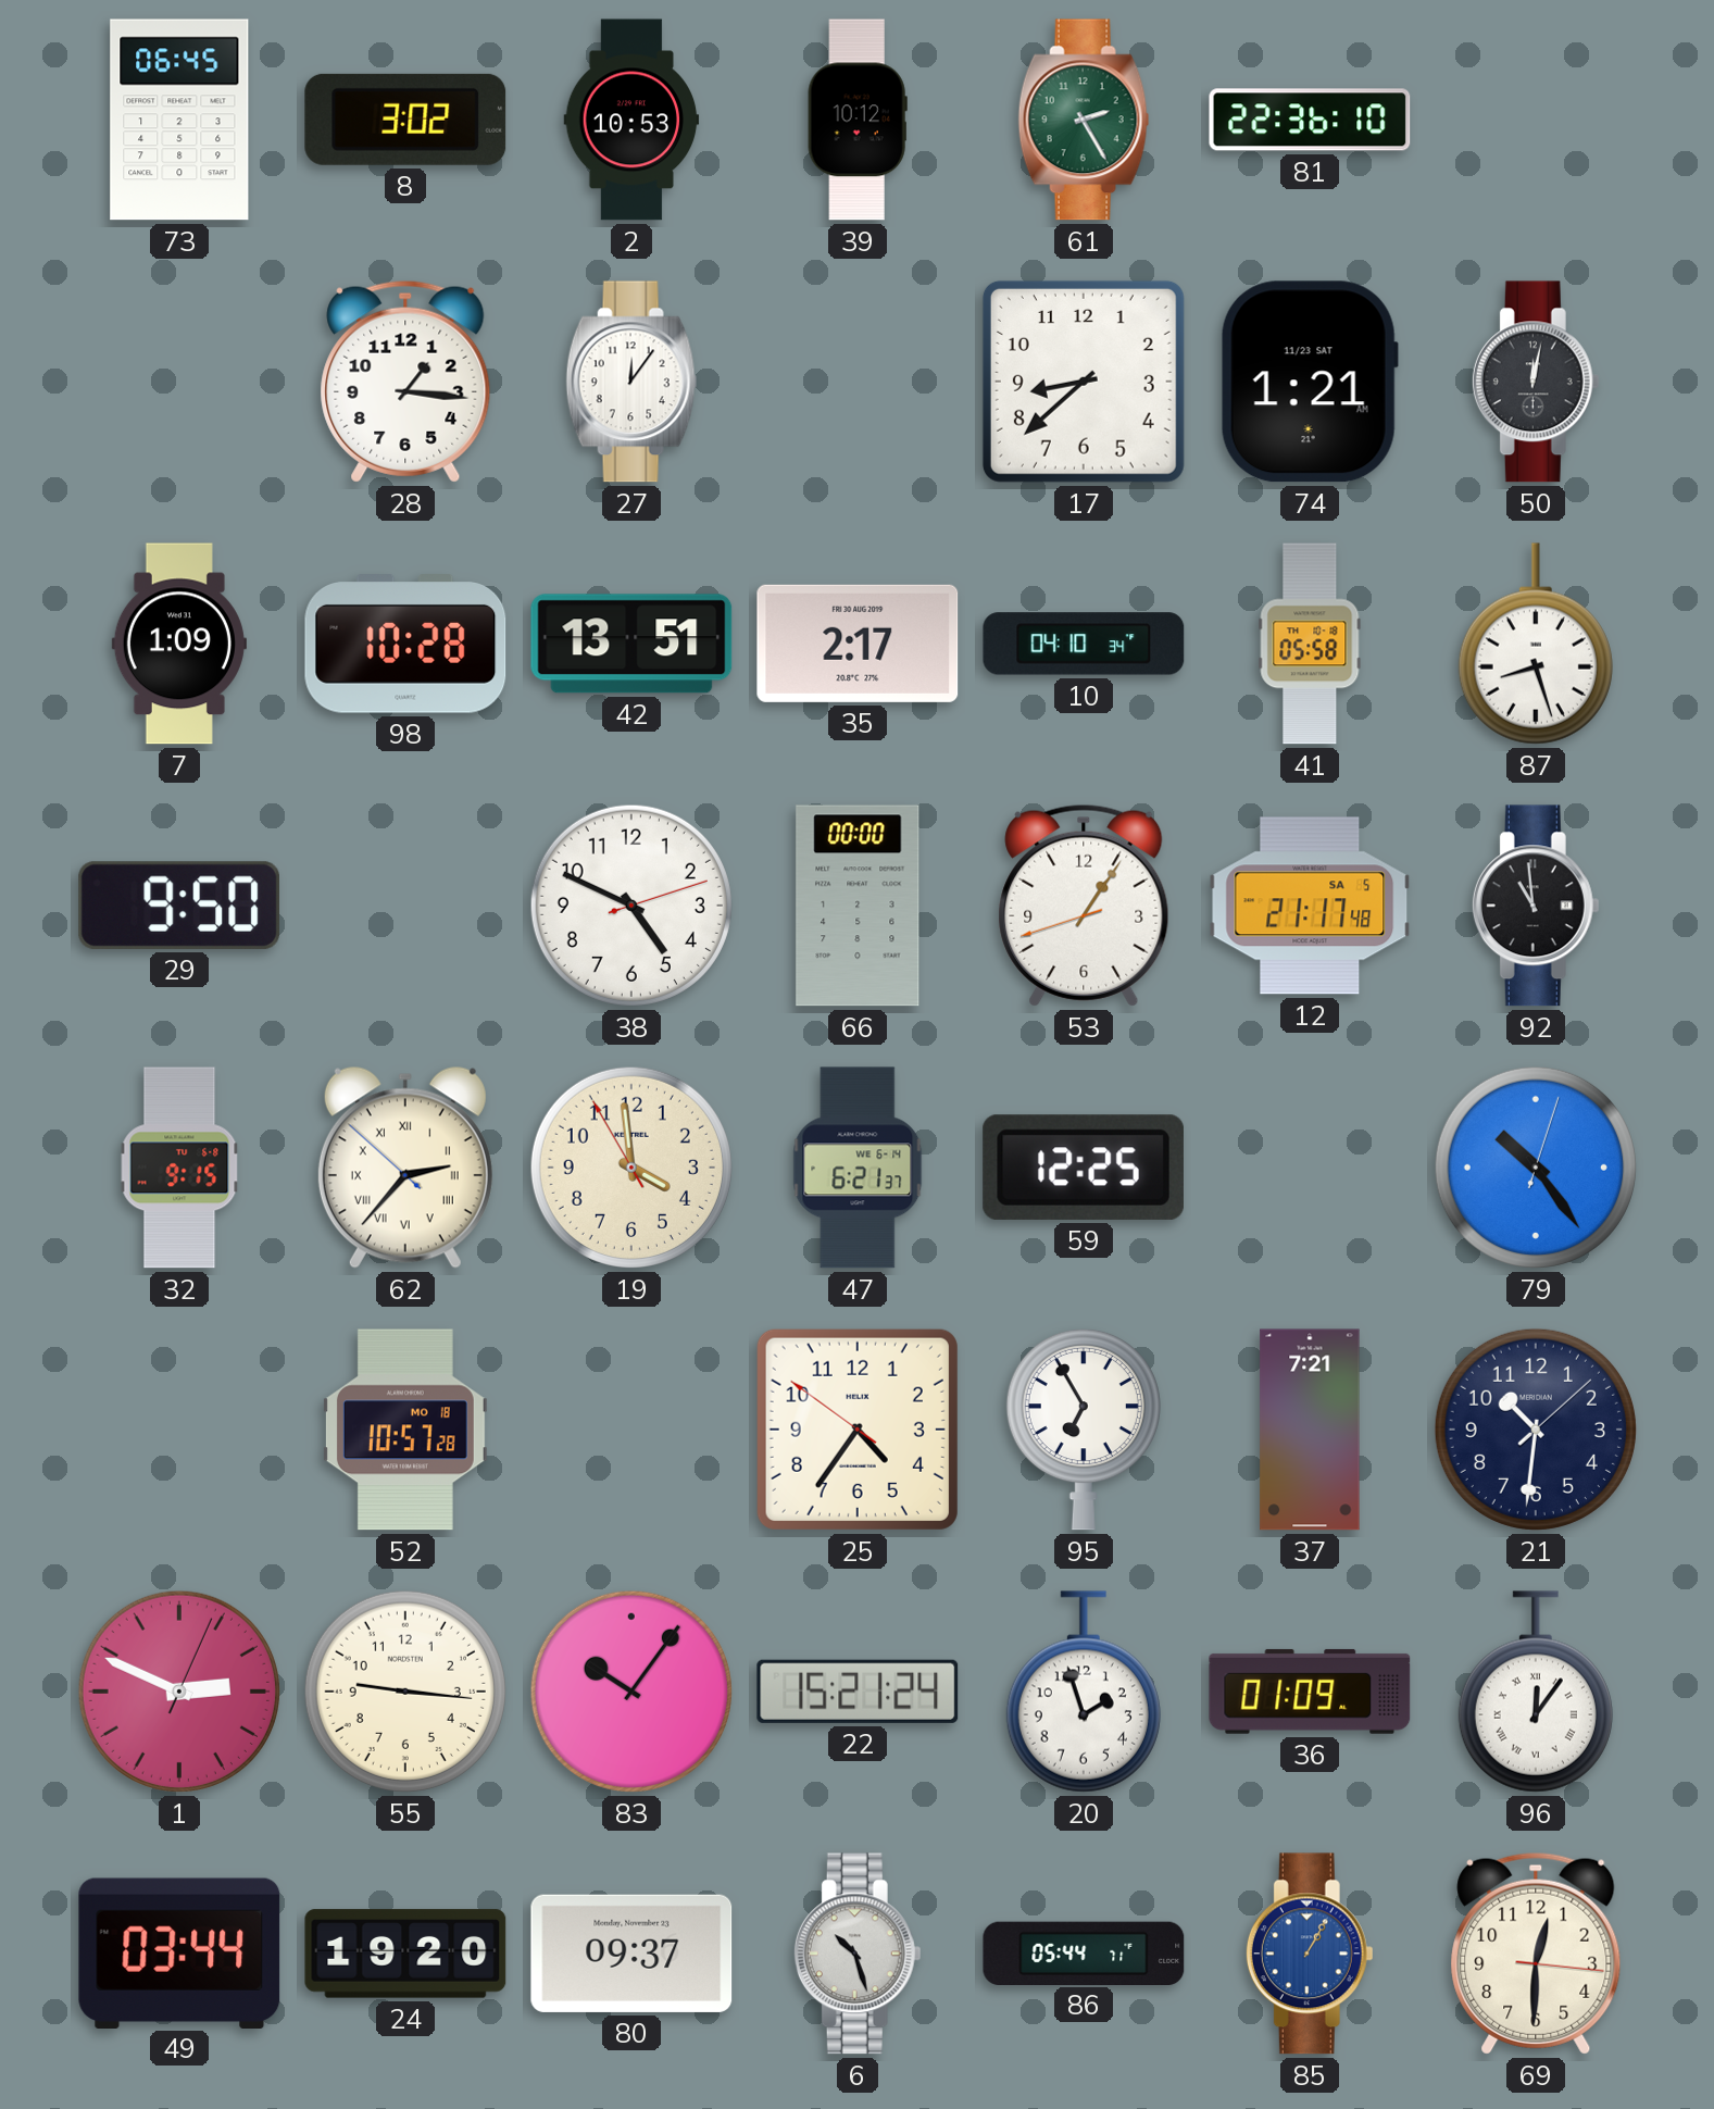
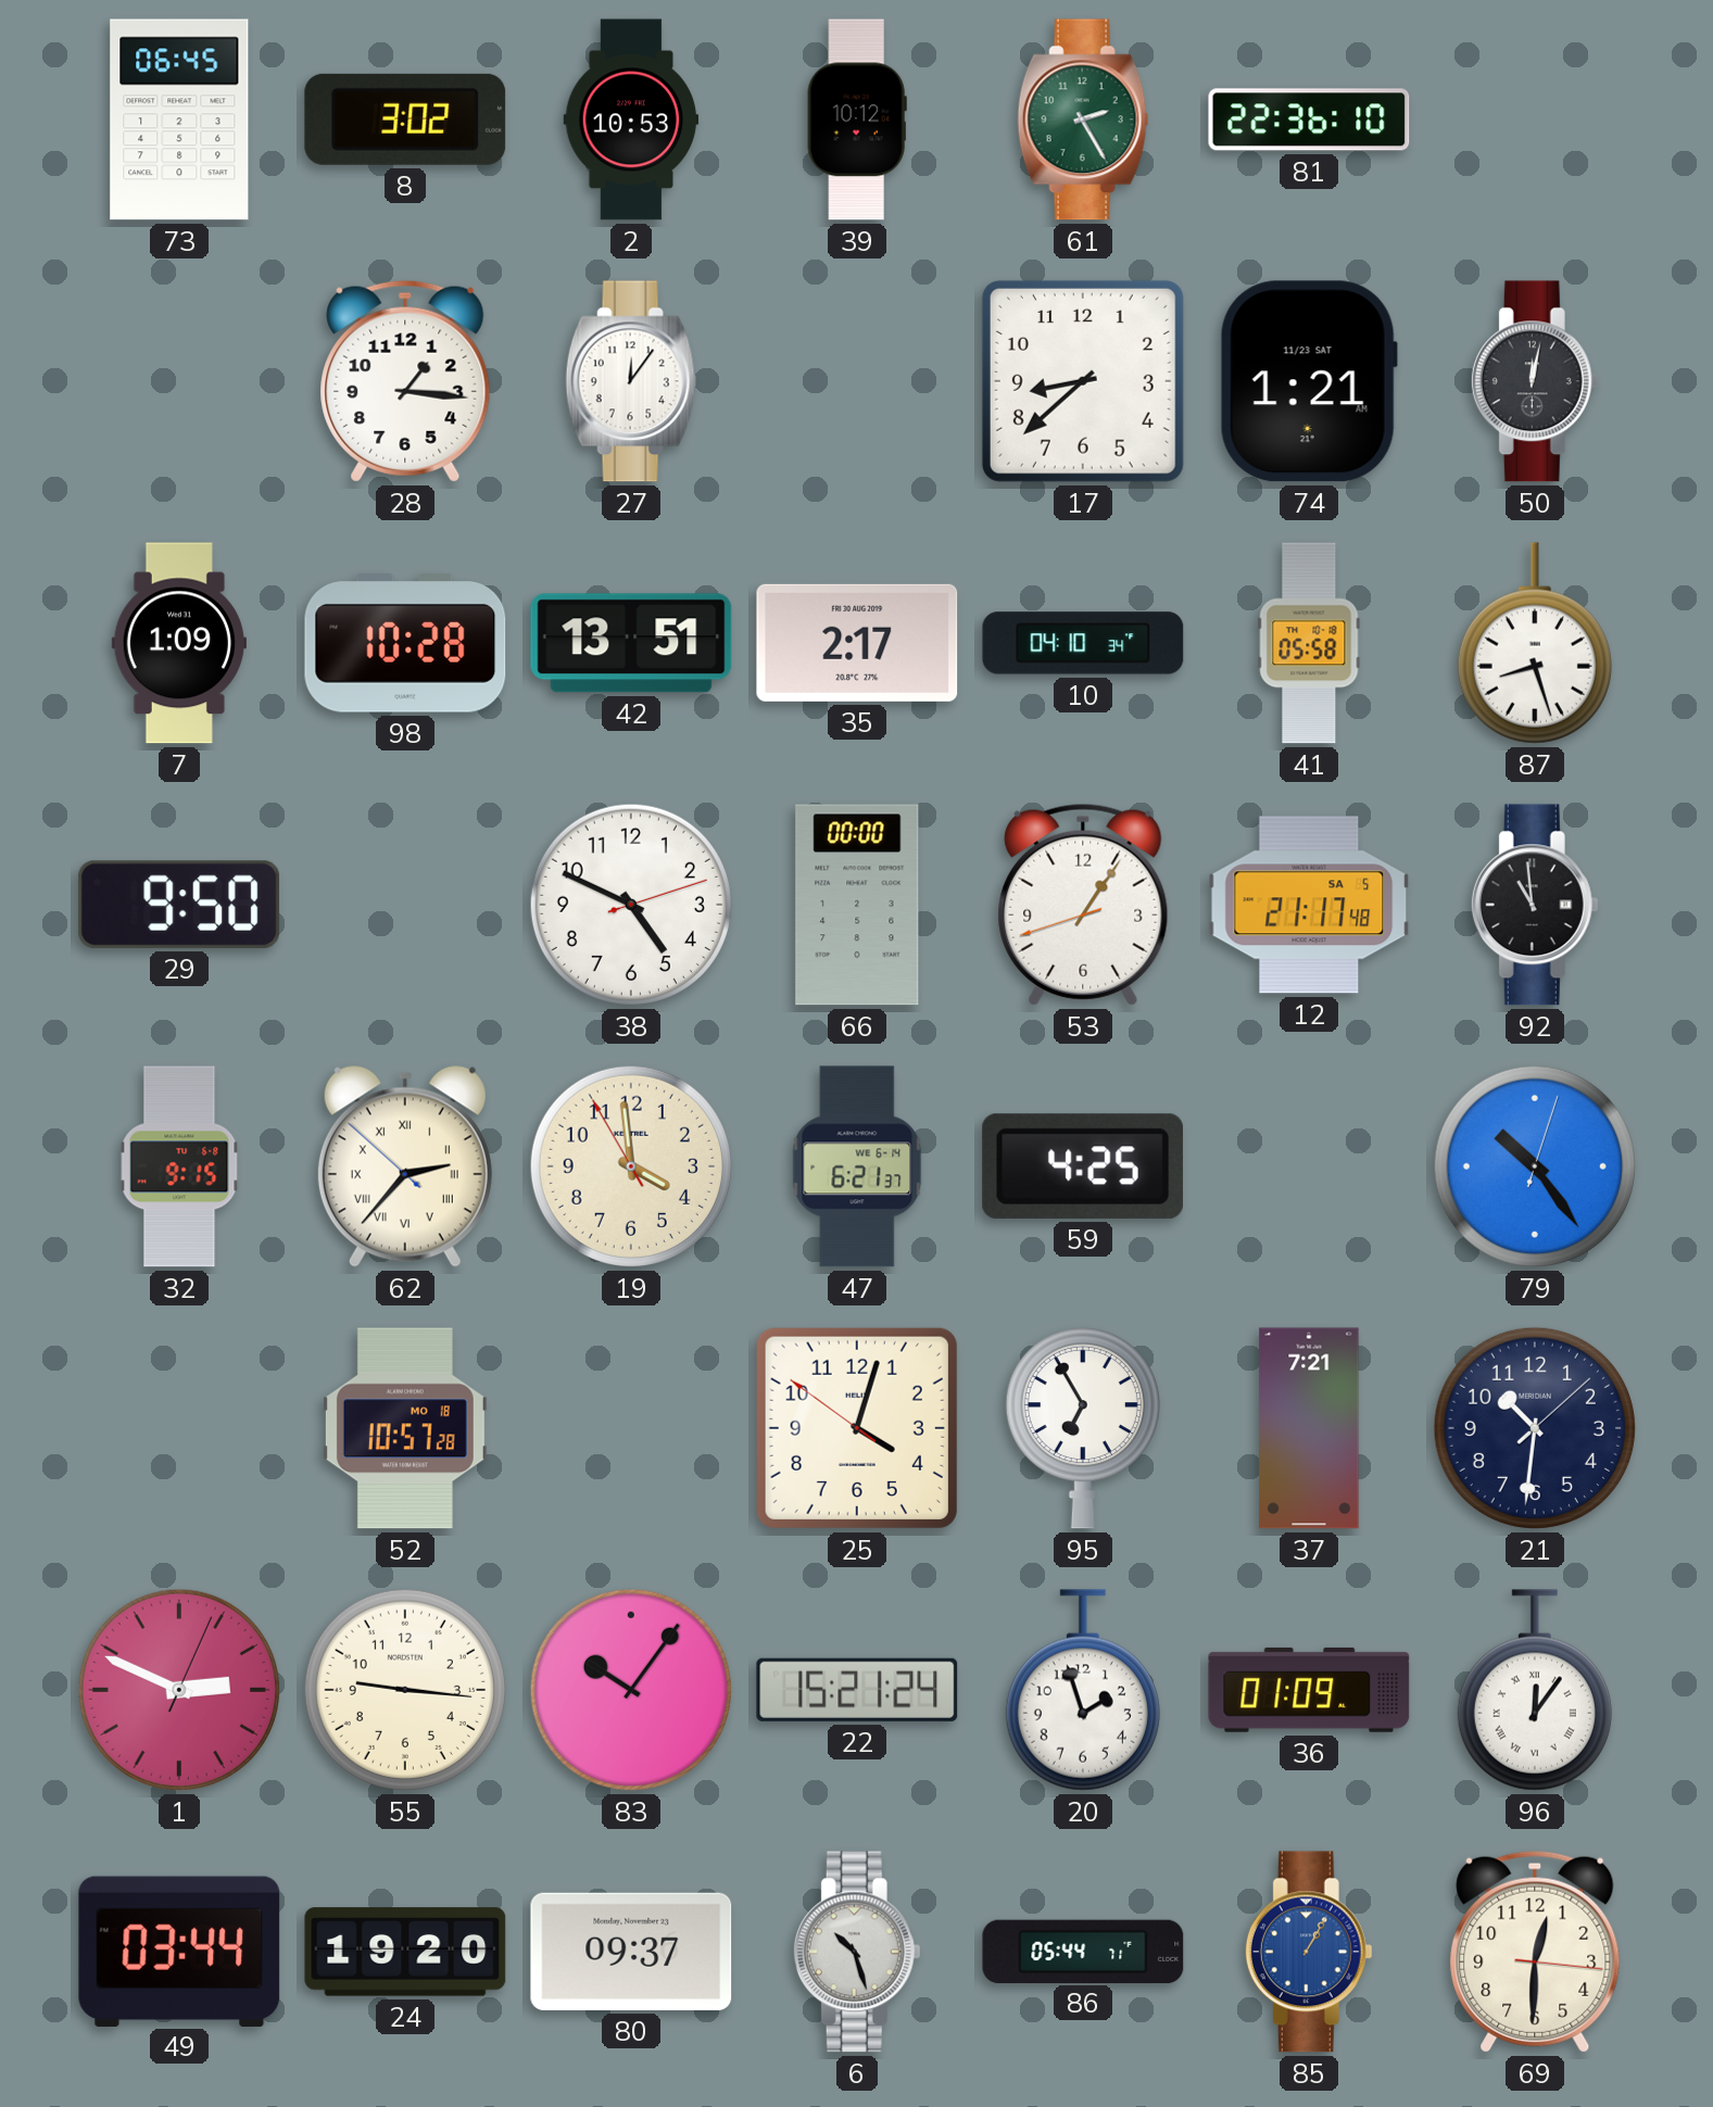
59: 12:25 -> 4:25
25: 4:35 -> 4:02
